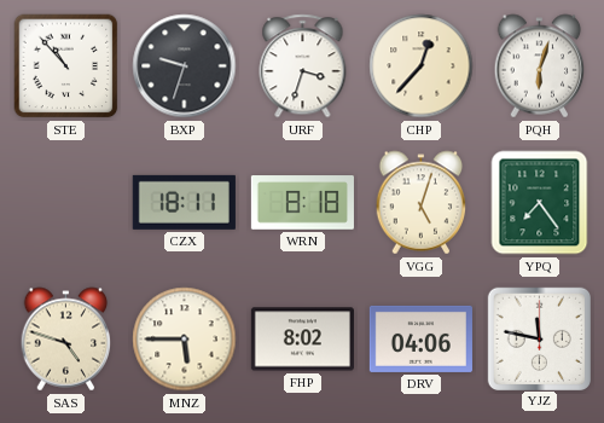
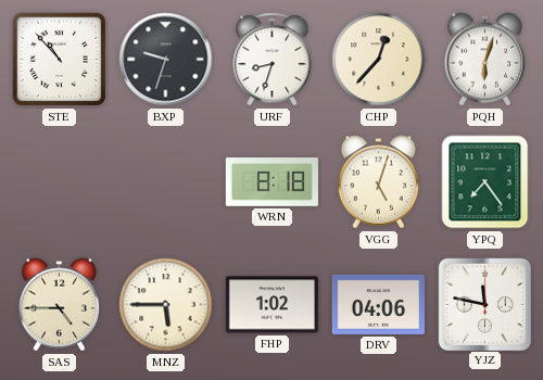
URF: 3:33 -> 8:33
CZX: 18:11 -> none
SAS: 4:48 -> 4:45
FHP: 8:02 -> 1:02
